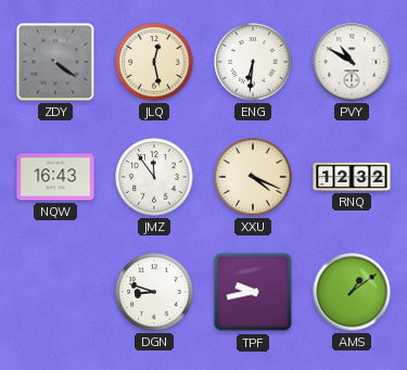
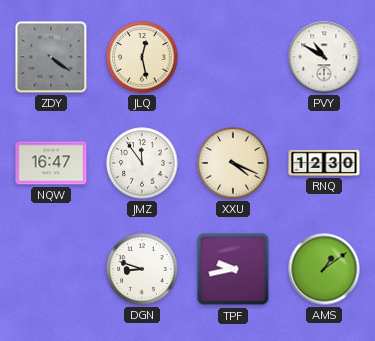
ENG: 6:31 -> none
NQW: 16:43 -> 16:47
RNQ: 12:32 -> 12:30
